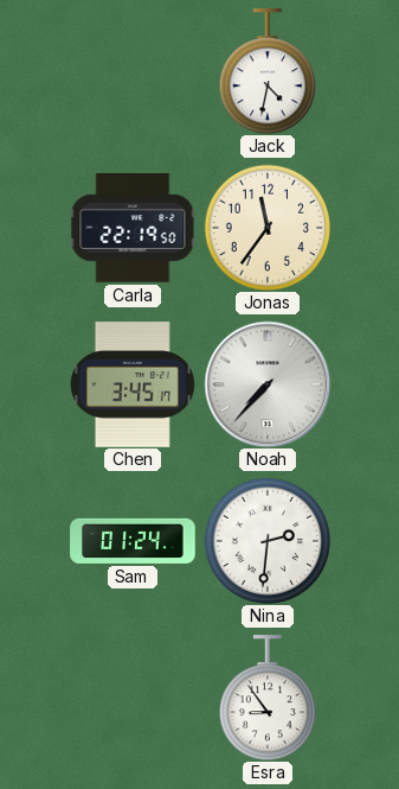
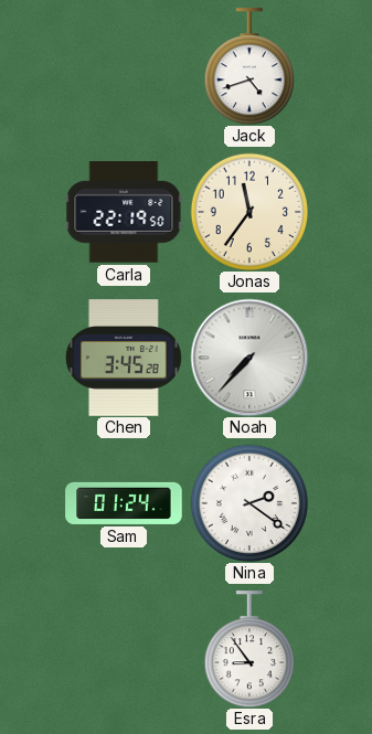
Jack: 4:32 -> 4:42
Chen: 3:45:17 -> 3:45:28
Nina: 2:31 -> 2:21
